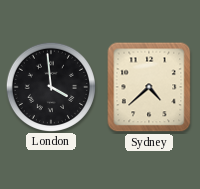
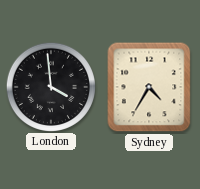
Sydney: 4:38 -> 4:35
